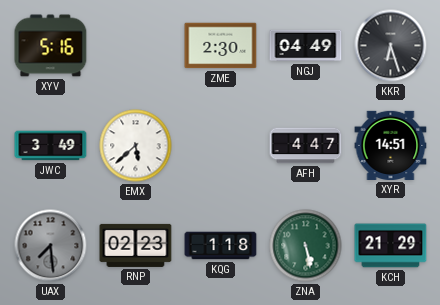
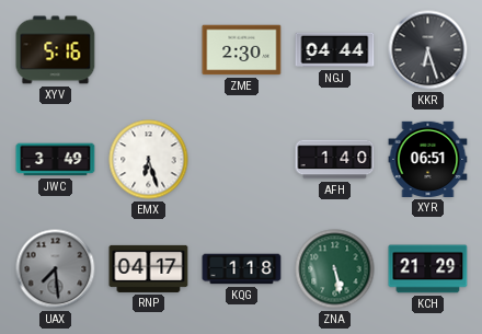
NGJ: 04:49 -> 04:44
EMX: 5:38 -> 6:27
AFH: 4:47 -> 1:40
XYR: 14:51 -> 06:51
RNP: 02:23 -> 04:17
